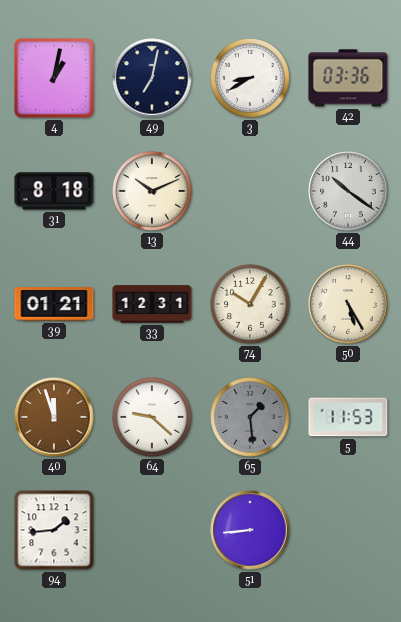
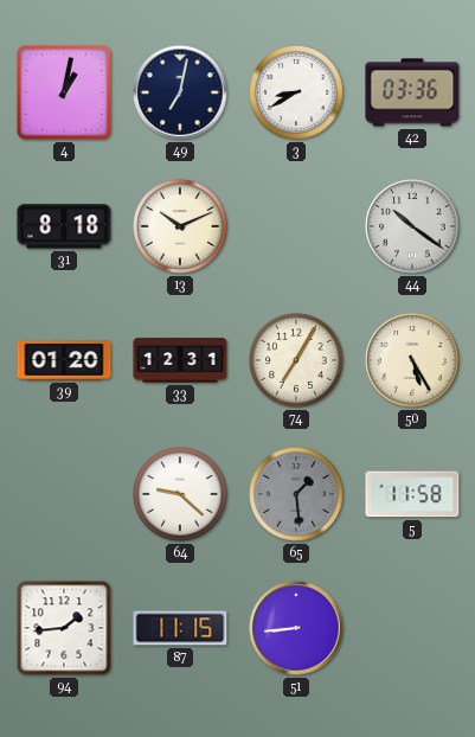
39: 01:21 -> 01:20
74: 10:05 -> 7:05
40: 11:57 -> none
5: 11:53 -> 11:58
87: none -> 11:15
